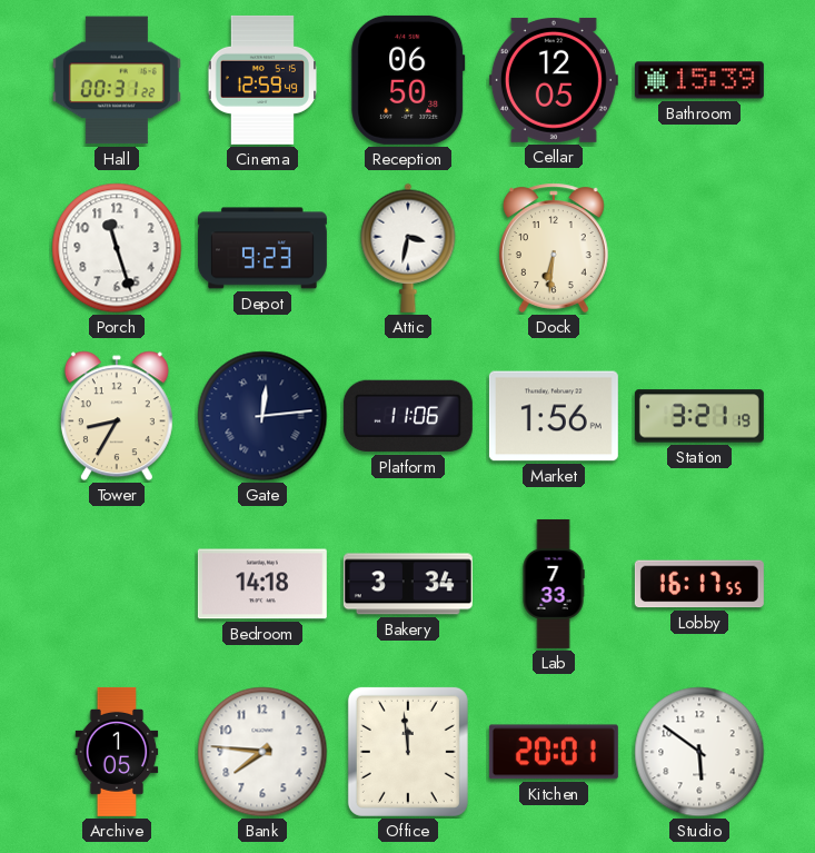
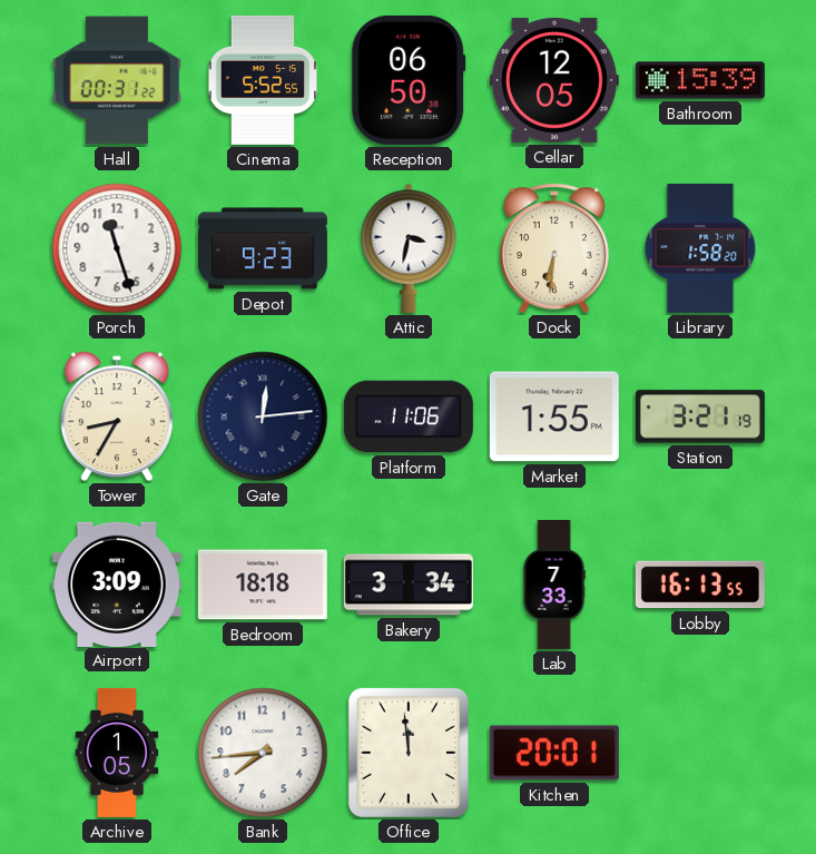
Cinema: 12:59 -> 5:52
Library: none -> 1:58
Market: 1:56 -> 1:55
Airport: none -> 3:09
Bedroom: 14:18 -> 18:18
Lobby: 16:17 -> 16:13
Bank: 7:46 -> 7:44
Studio: 5:51 -> none
